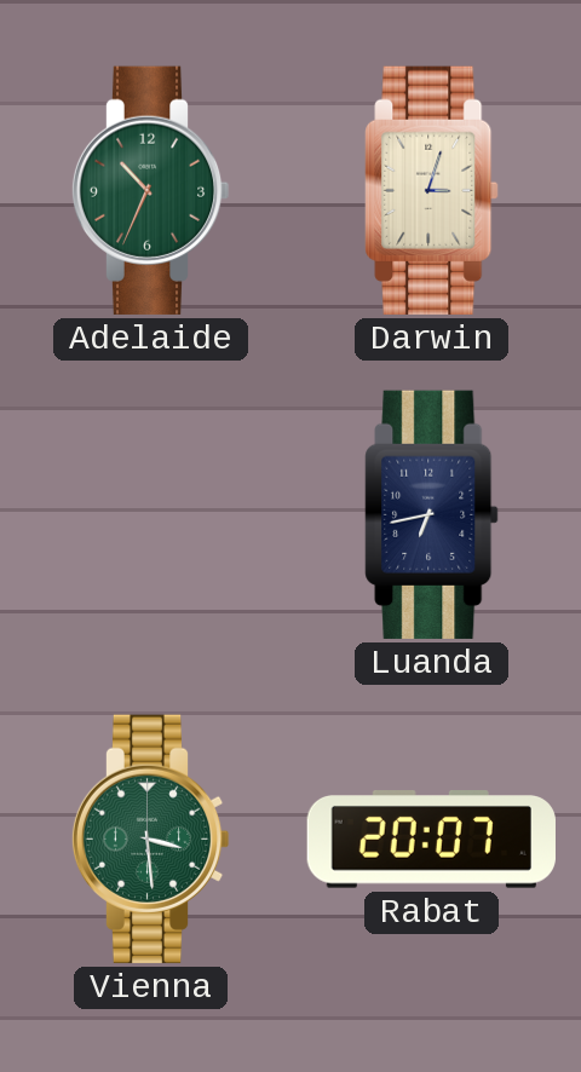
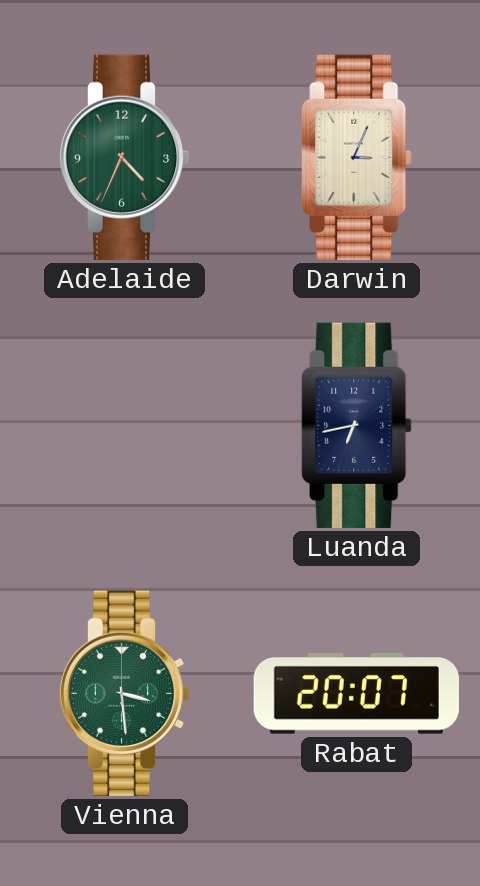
Adelaide: 10:34 -> 4:34
Darwin: 3:03 -> 3:04
